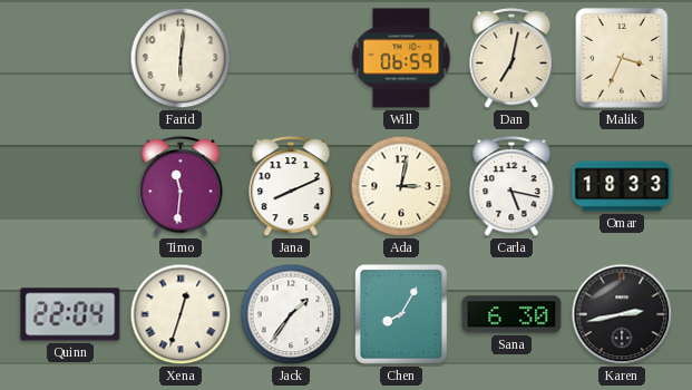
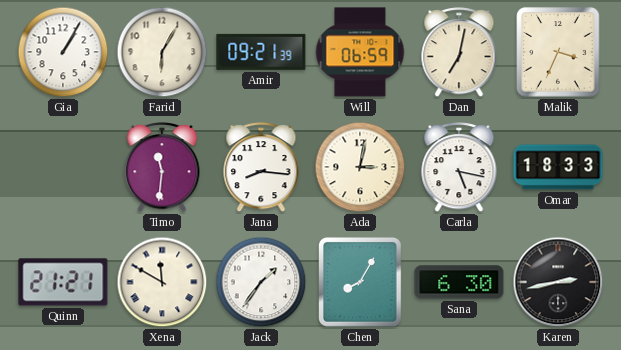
Gia: none -> 1:05
Farid: 6:01 -> 6:05
Amir: none -> 09:21
Jana: 8:11 -> 8:16
Quinn: 22:04 -> 21:21
Xena: 12:33 -> 11:50
